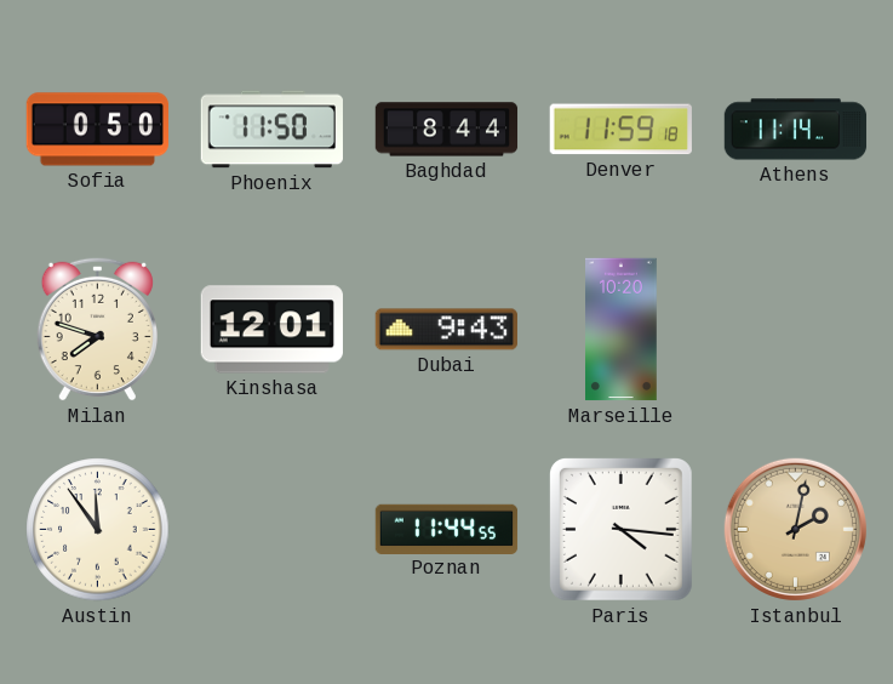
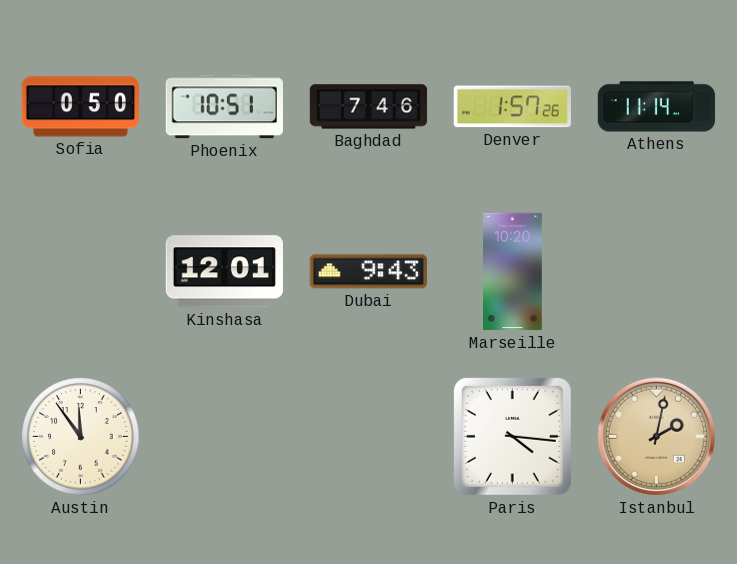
Phoenix: 11:50 -> 10:51
Baghdad: 8:44 -> 7:46
Denver: 11:59 -> 1:57
Milan: 7:48 -> none
Poznan: 11:44 -> none
